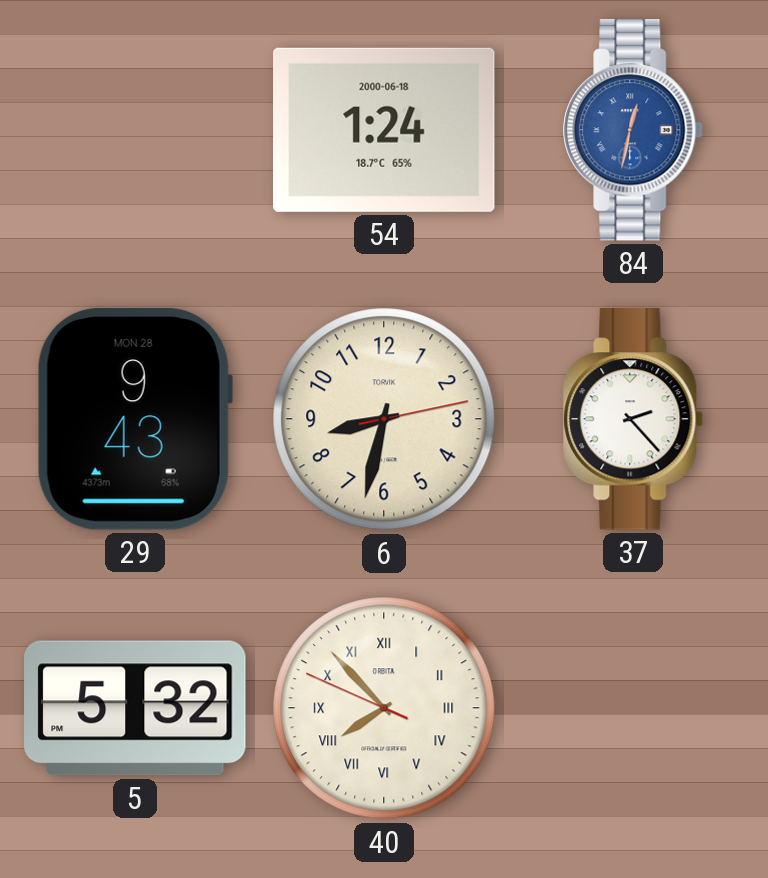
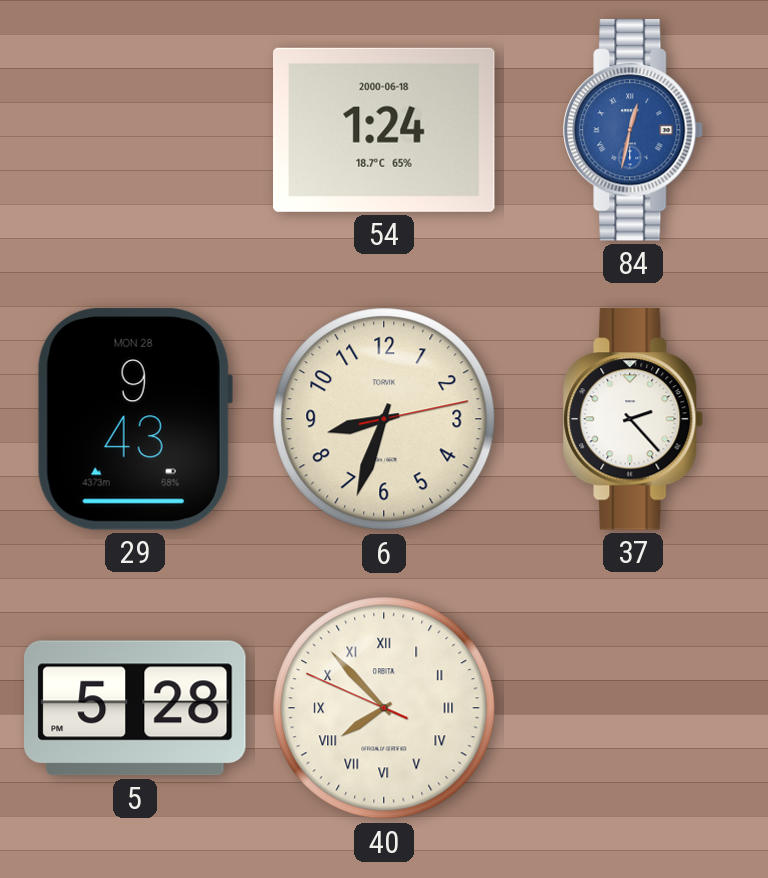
6: 8:32 -> 8:33
5: 5:32 -> 5:28
